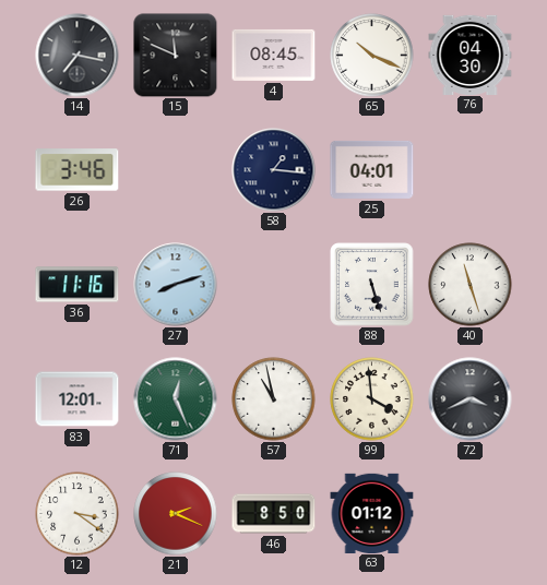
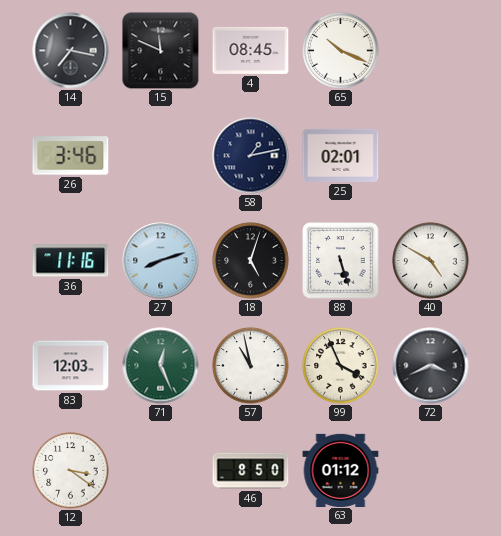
76: 04:30 -> none
58: 1:16 -> 1:13
25: 04:01 -> 02:01
18: none -> 5:03
40: 11:27 -> 4:50
83: 12:01 -> 12:03
99: 3:59 -> 3:56
21: 2:19 -> none
